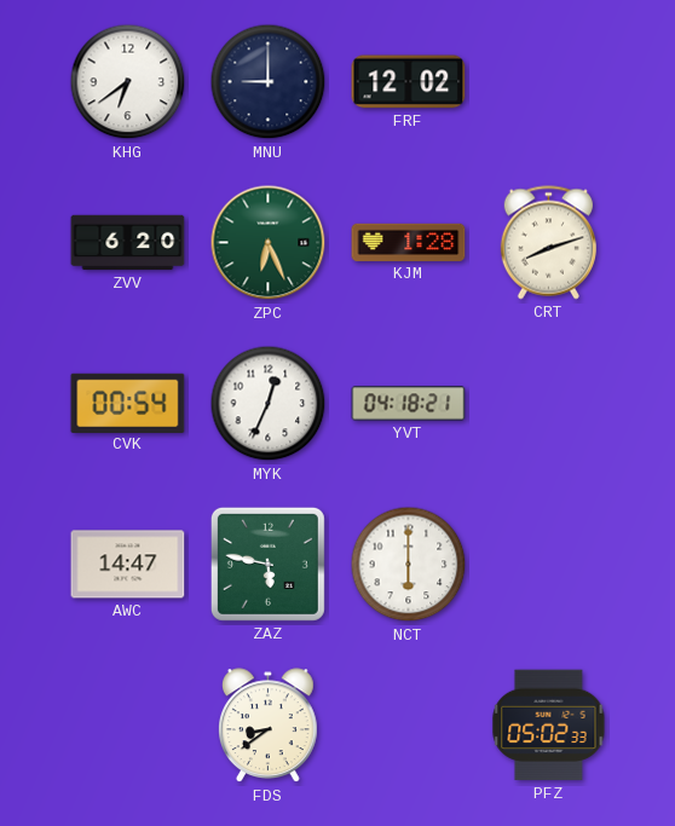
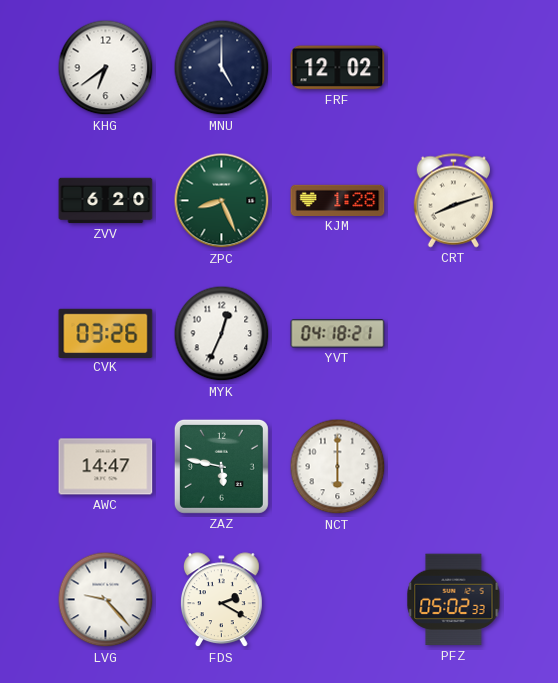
MNU: 9:00 -> 5:00
ZPC: 6:26 -> 8:26
CVK: 00:54 -> 03:26
LVG: none -> 9:23
FDS: 8:39 -> 2:20
